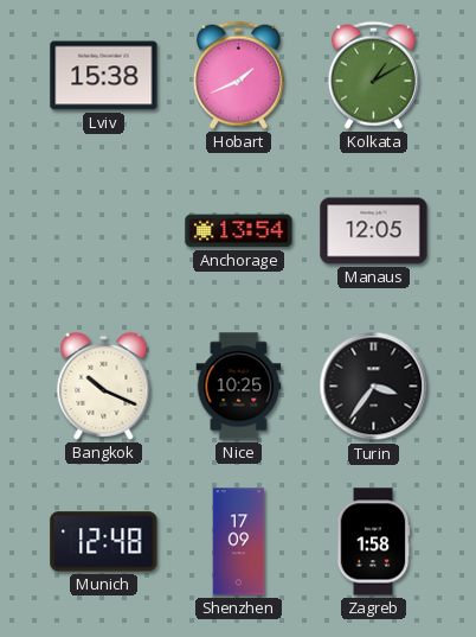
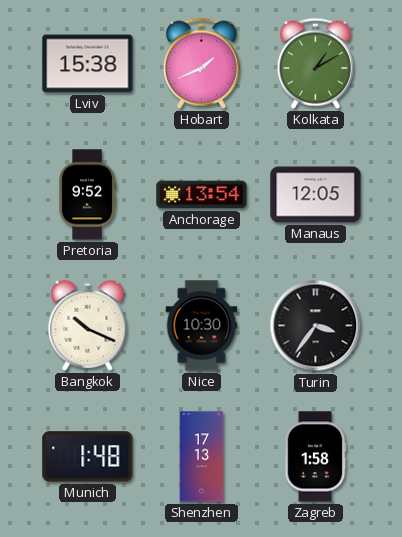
Pretoria: none -> 9:52
Nice: 10:25 -> 10:30
Munich: 12:48 -> 1:48
Shenzhen: 17:09 -> 17:13
